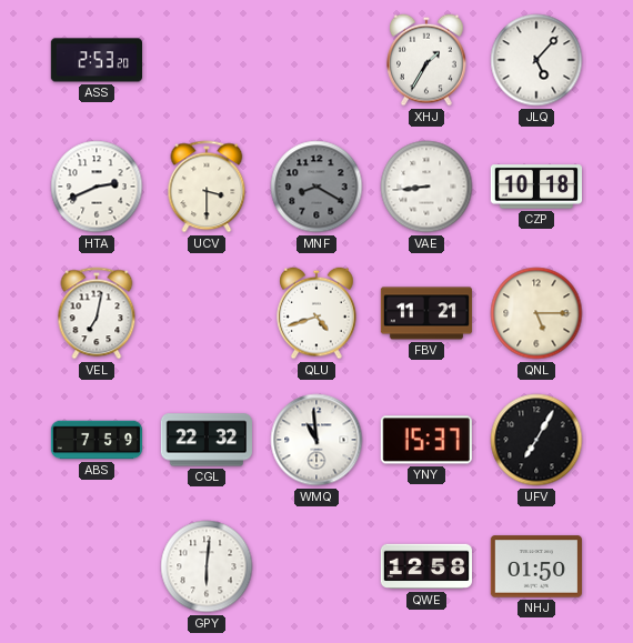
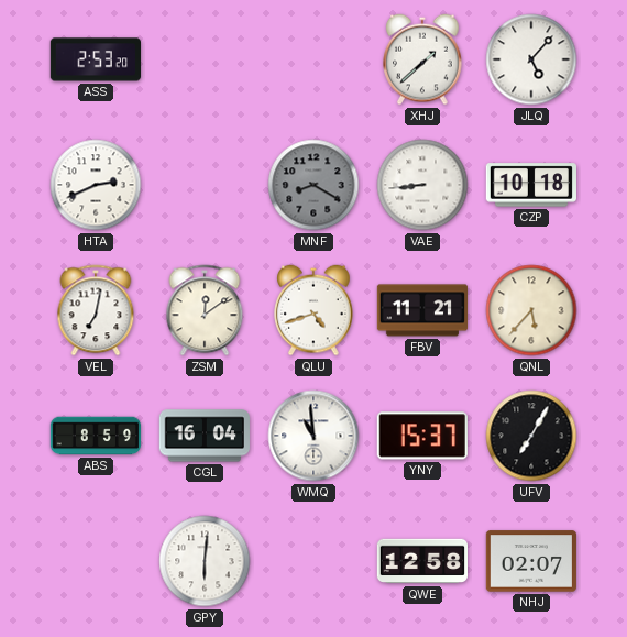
XHJ: 1:35 -> 1:38
UCV: 3:30 -> none
ZSM: none -> 12:09
QNL: 5:15 -> 5:37
ABS: 7:59 -> 8:59
CGL: 22:32 -> 16:04
NHJ: 01:50 -> 02:07
